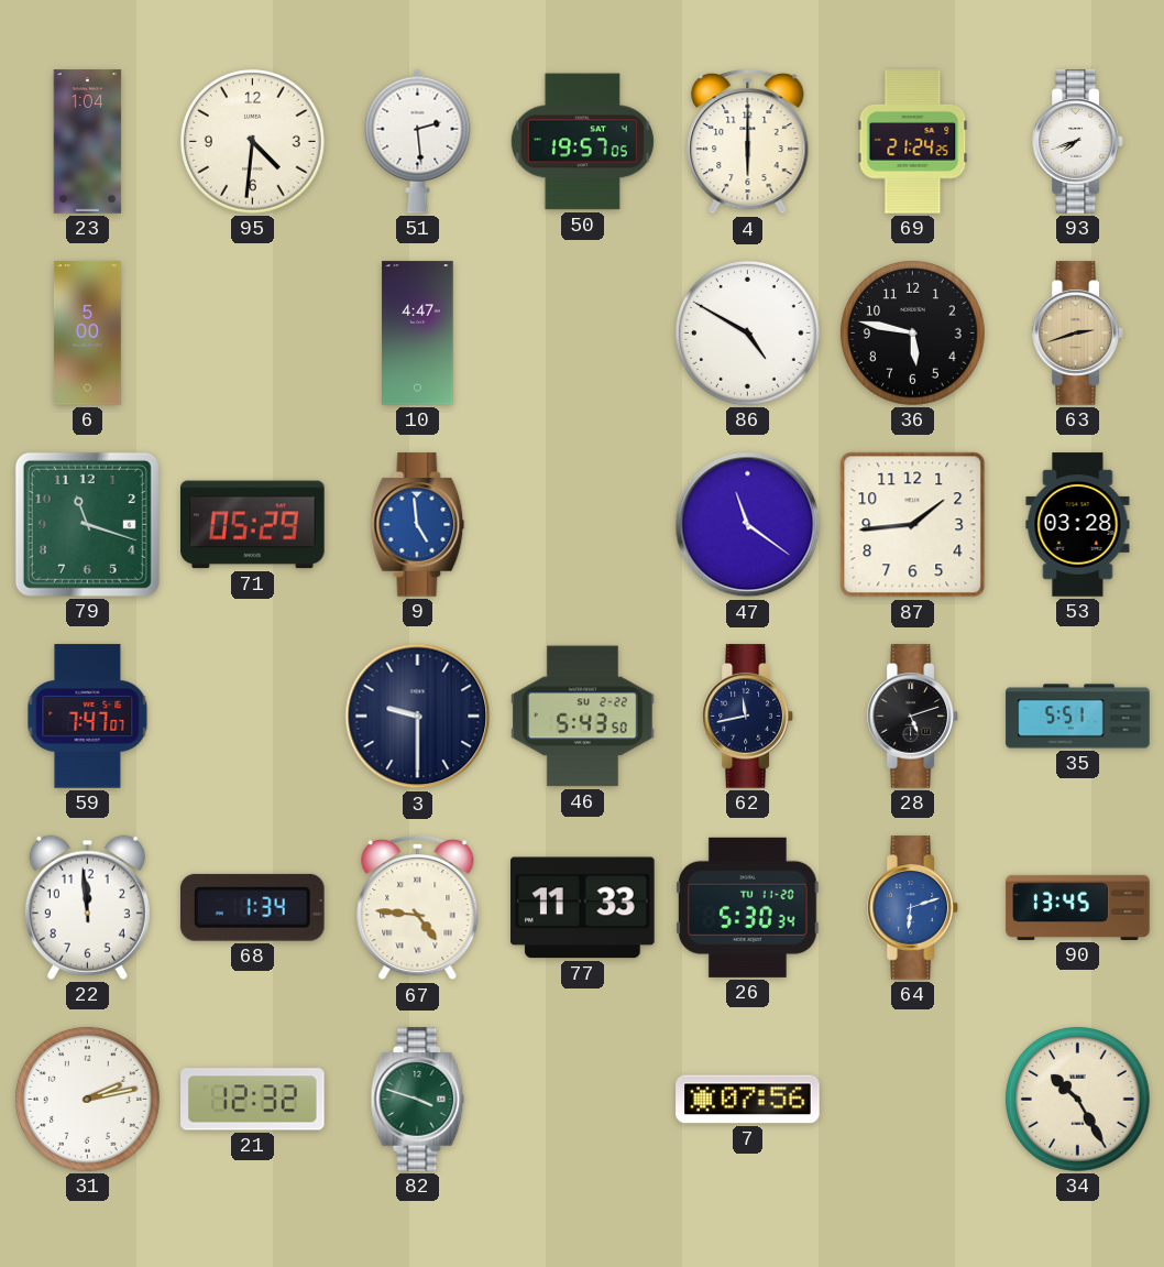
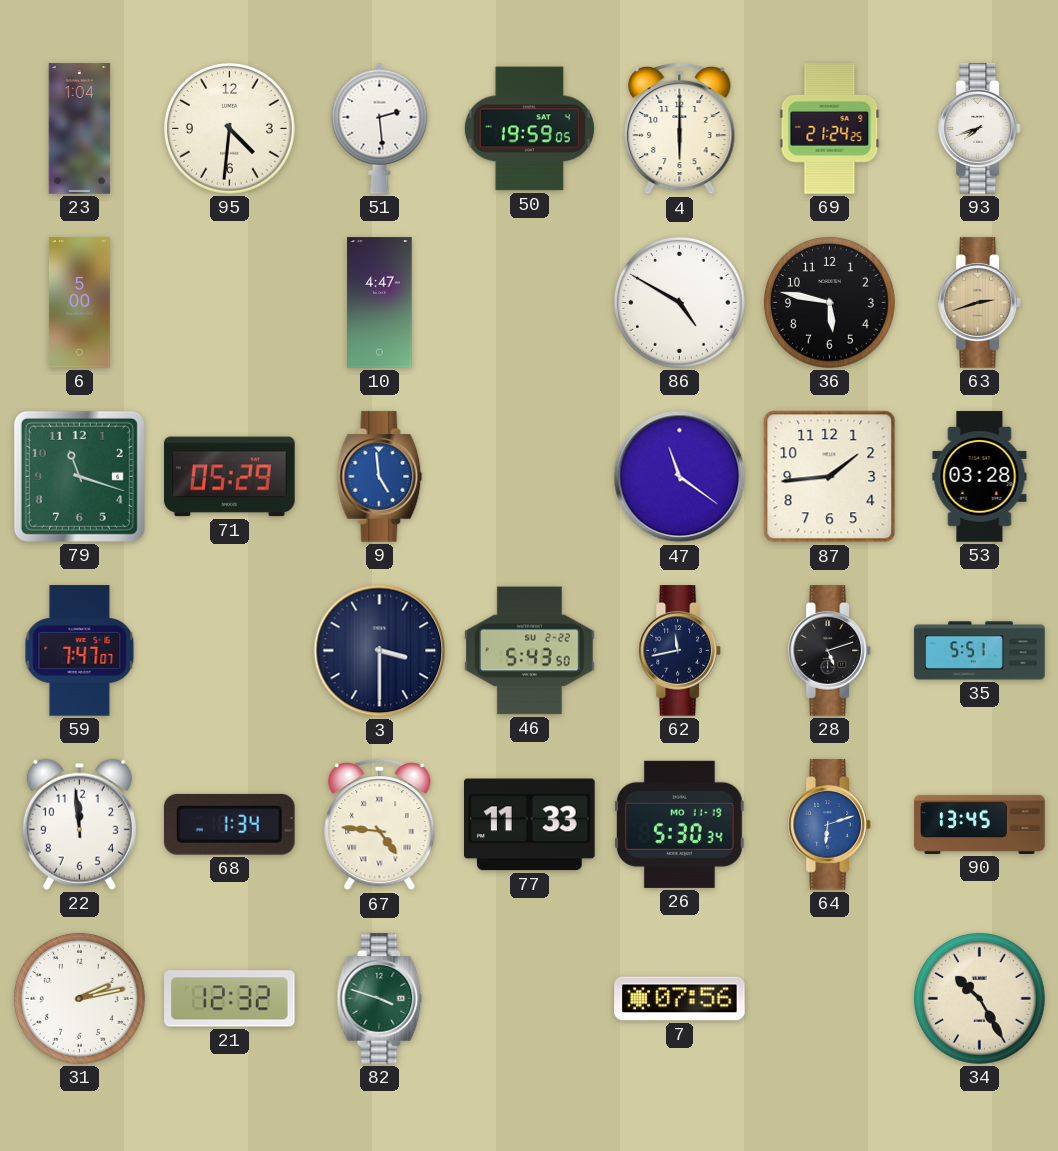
50: 19:57 -> 19:59
3: 9:30 -> 3:30
26 date: TU 11-20 -> MO 11-19
